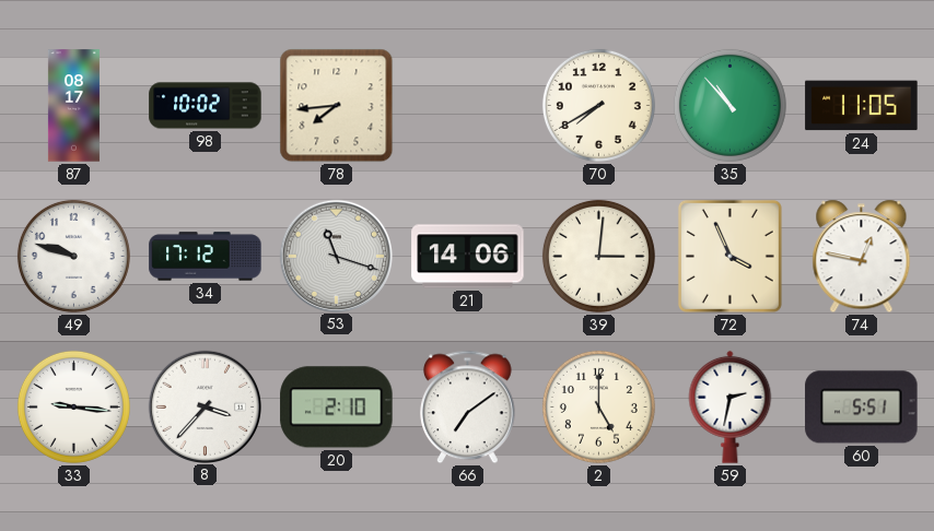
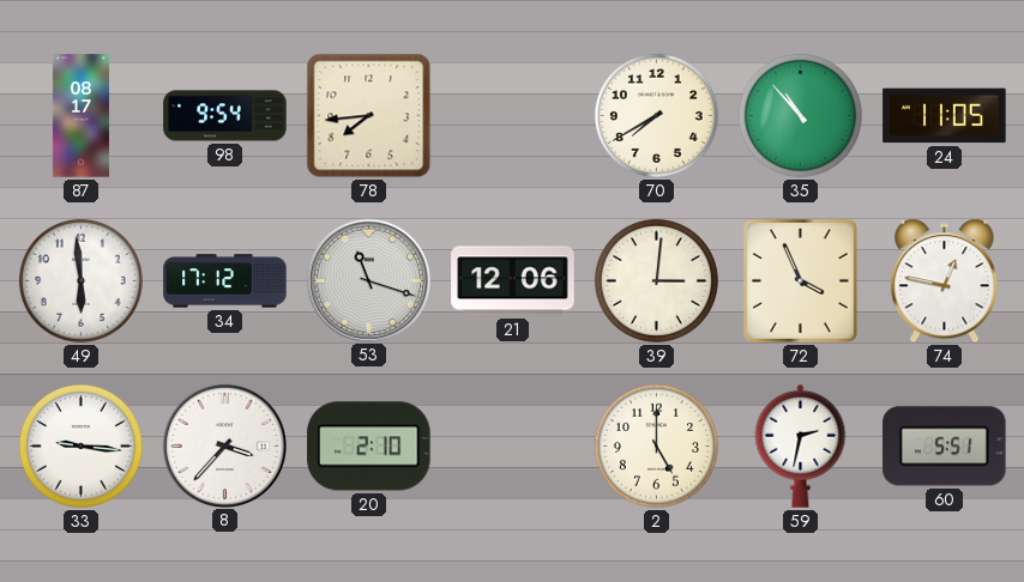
98: 10:02 -> 9:54
49: 9:48 -> 5:59
21: 14:06 -> 12:06
66: 7:09 -> none
